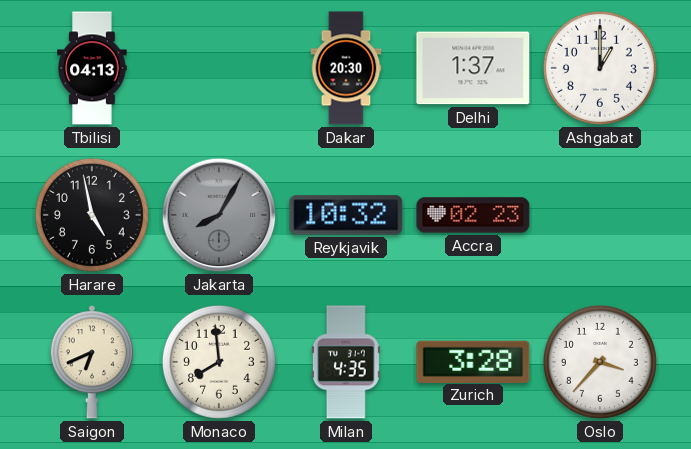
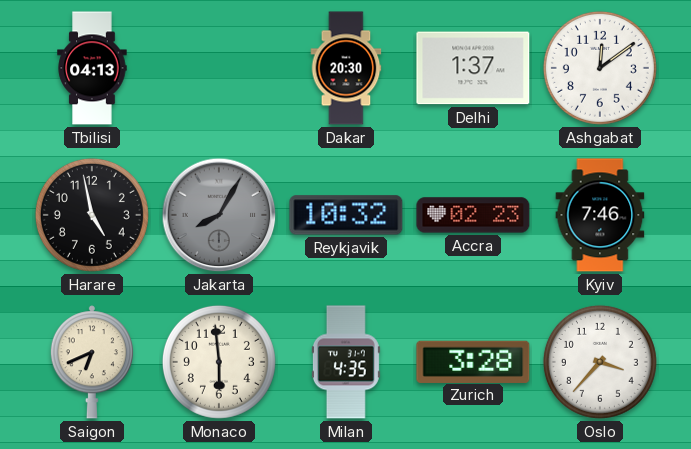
Ashgabat: 1:00 -> 12:09
Kyiv: none -> 7:46
Monaco: 7:59 -> 5:59
